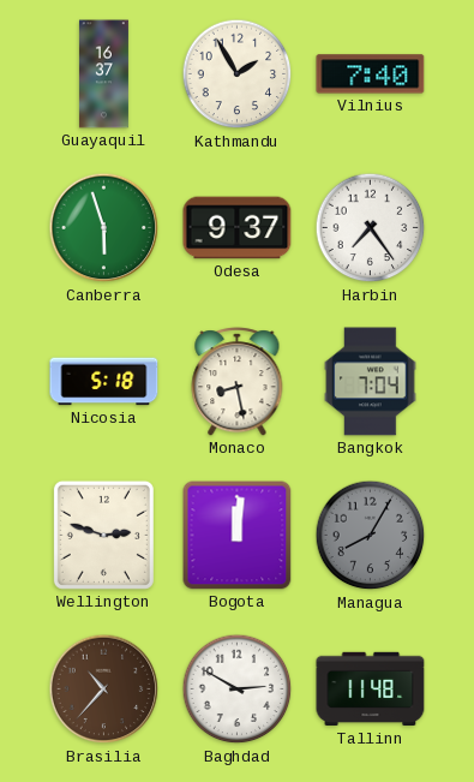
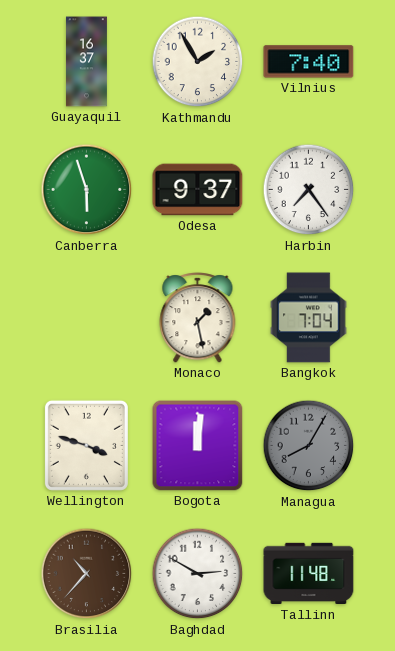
Nicosia: 5:18 -> none
Monaco: 8:28 -> 1:28
Wellington: 2:48 -> 3:48
